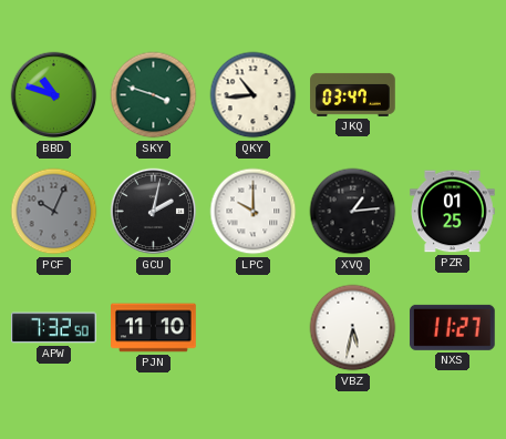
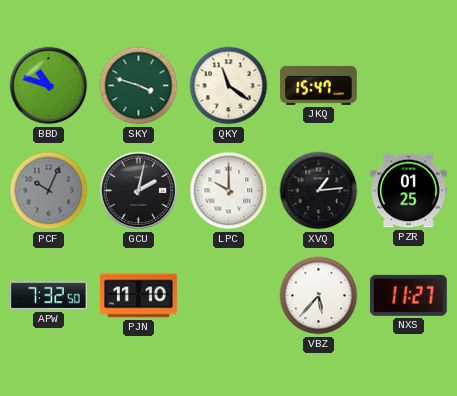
QKY: 10:44 -> 11:21
JKQ: 03:47 -> 15:47
VBZ: 5:32 -> 5:37
